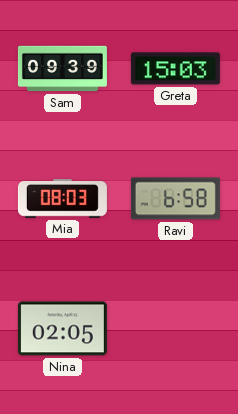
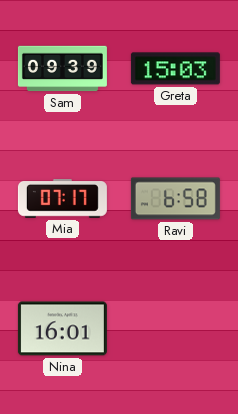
Mia: 08:03 -> 07:17
Nina: 02:05 -> 16:01
